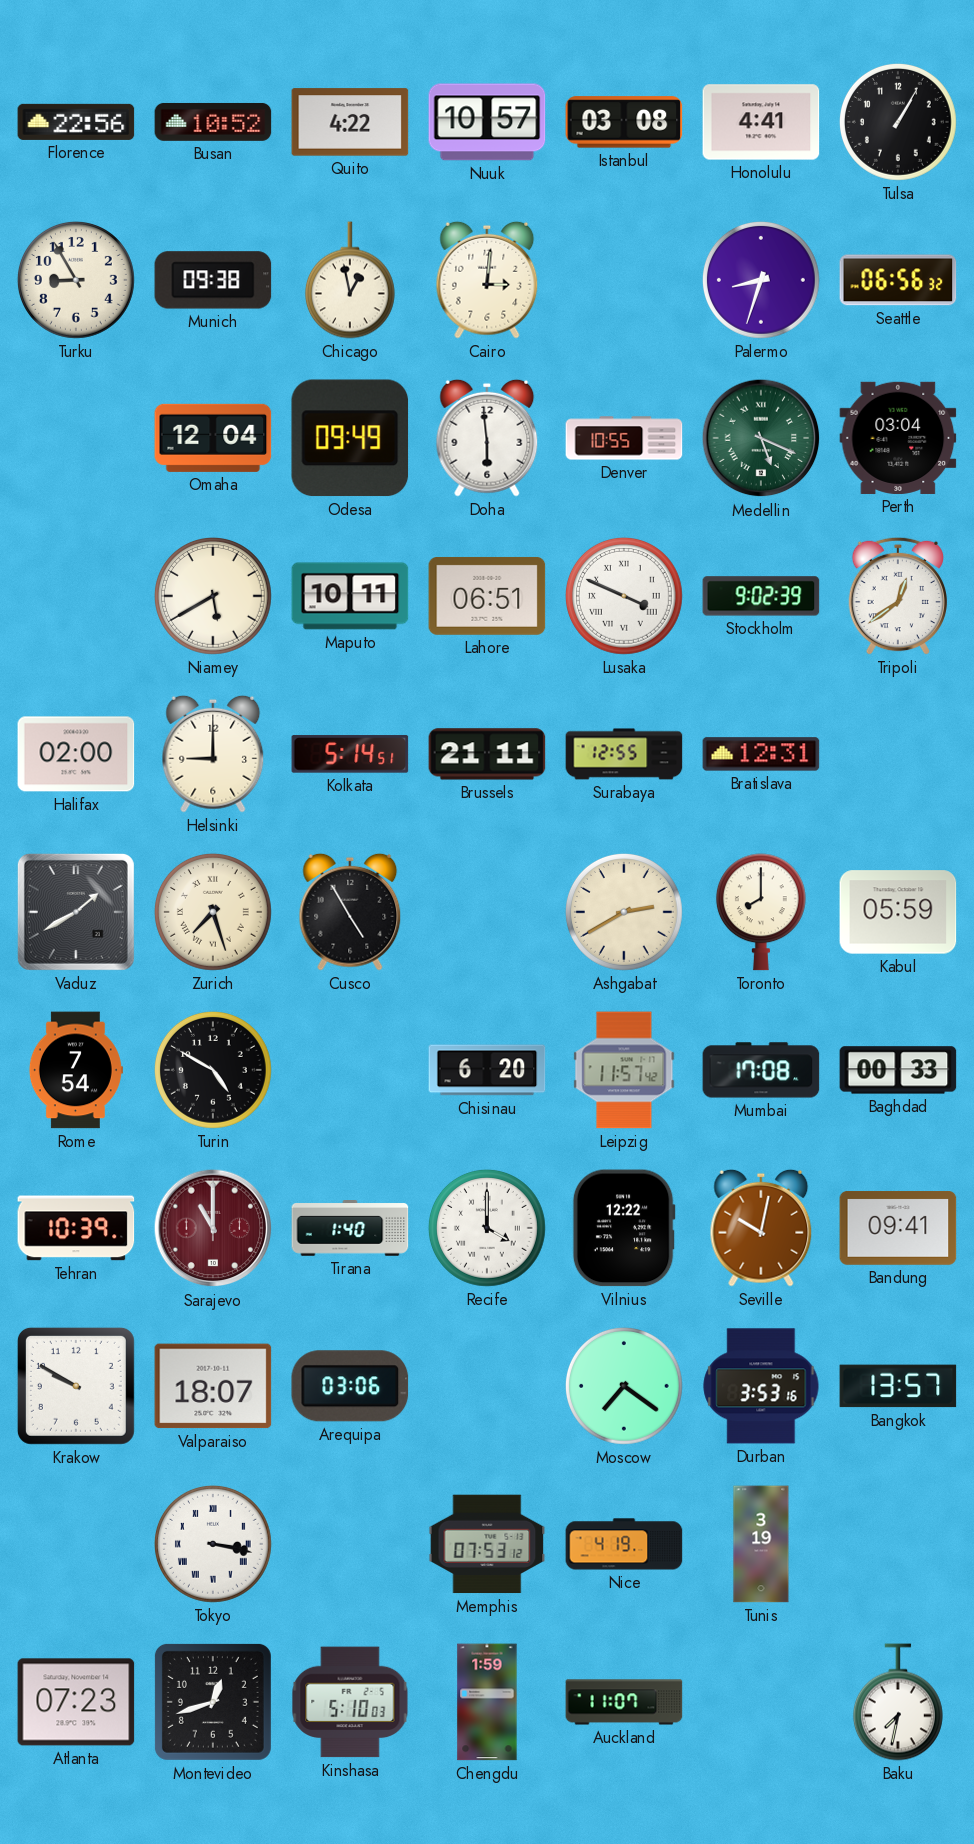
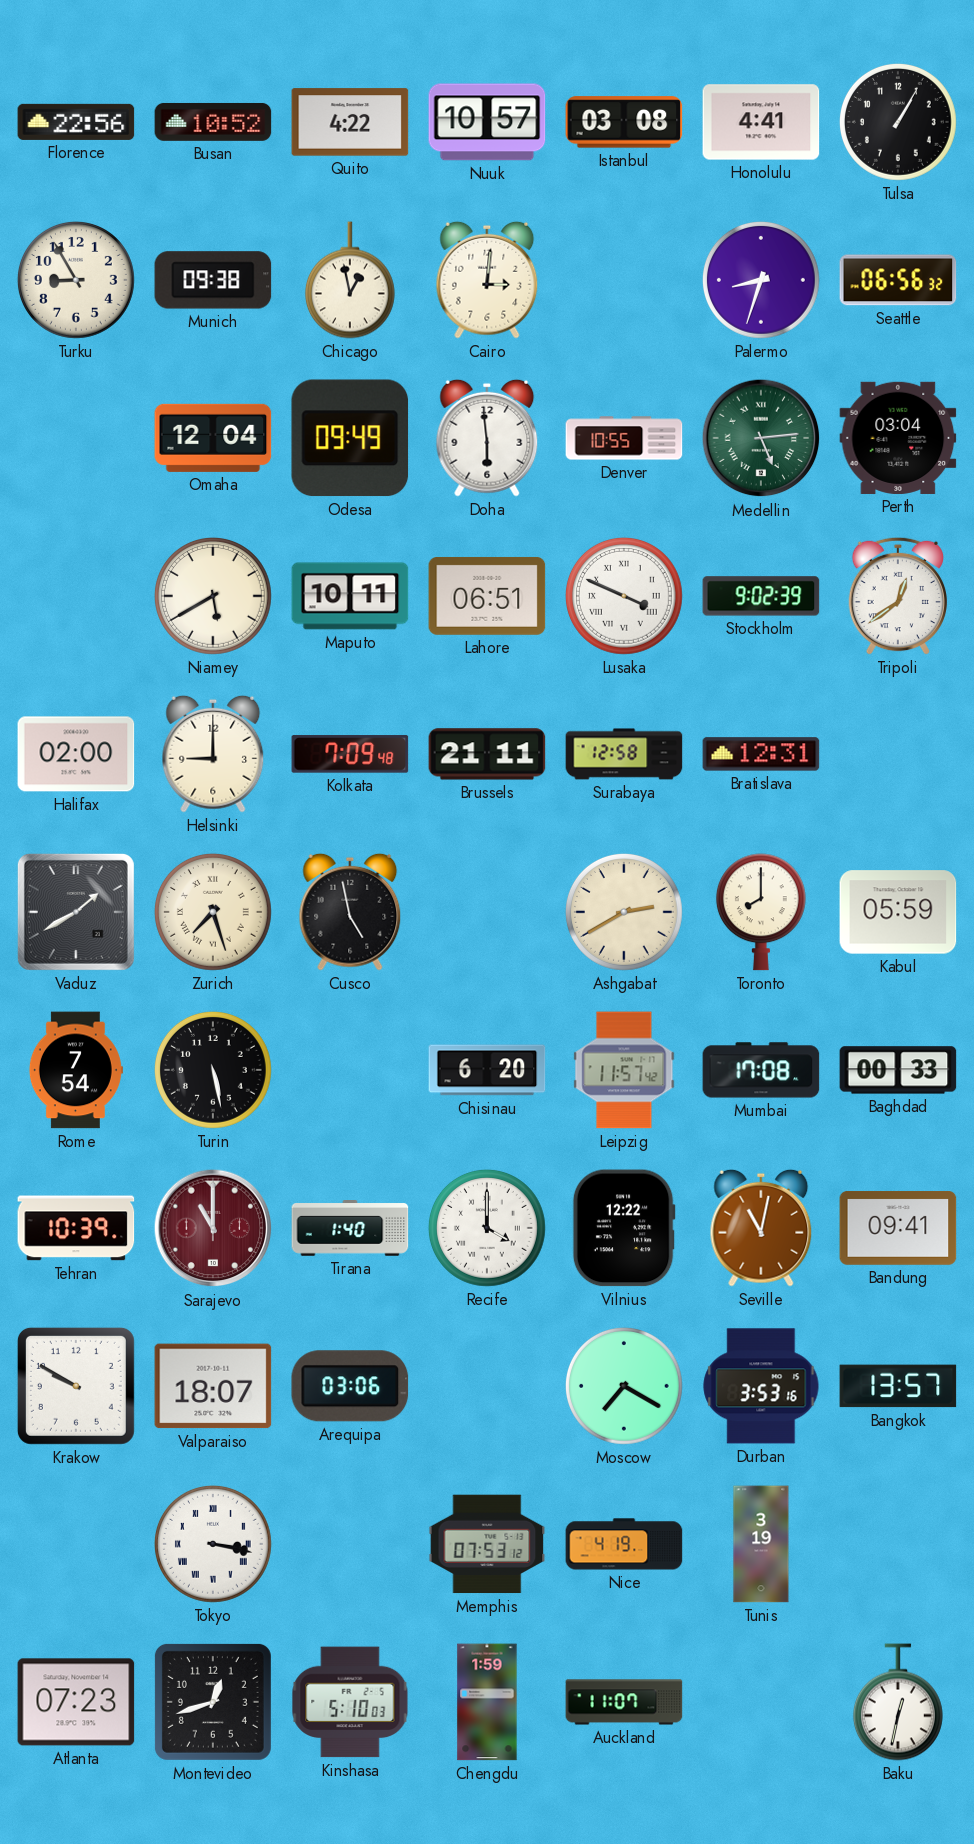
Medellin: 5:19 -> 5:14
Kolkata: 5:14 -> 7:09
Surabaya: 12:55 -> 12:58
Cusco: 4:55 -> 4:58
Turin: 4:50 -> 5:28
Seville: 10:02 -> 11:02
Moscow: 7:21 -> 7:20
Baku: 7:32 -> 12:32
